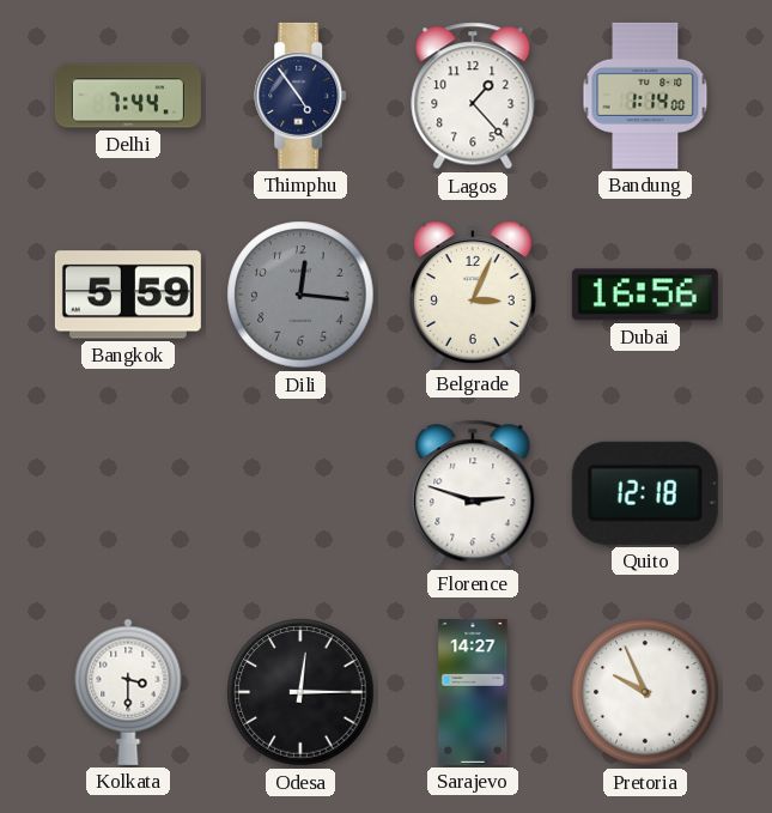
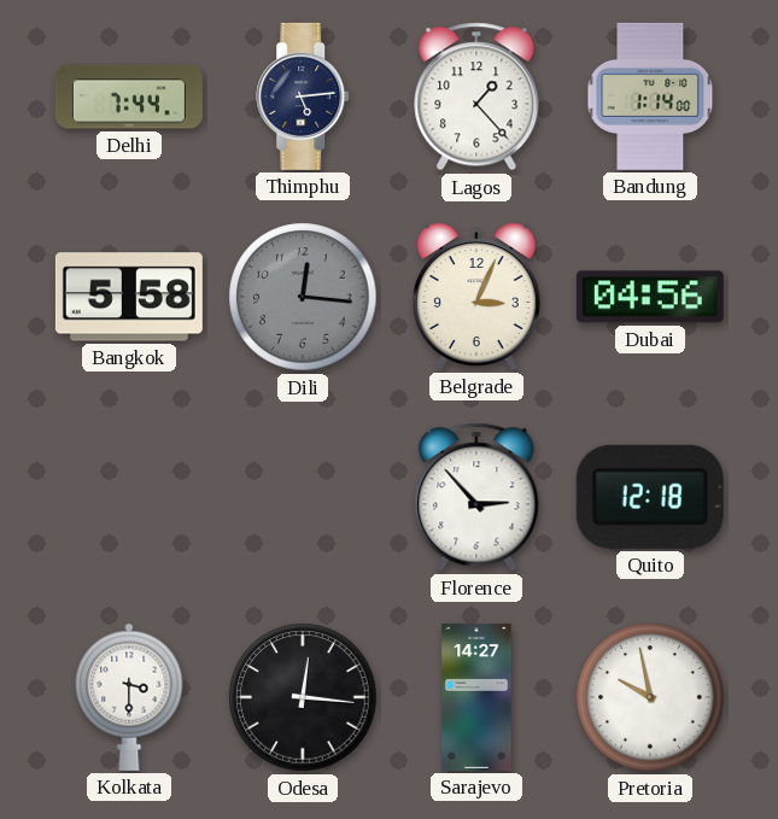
Thimphu: 4:54 -> 5:14
Bangkok: 5:59 -> 5:58
Dubai: 16:56 -> 04:56
Florence: 2:48 -> 2:53
Odesa: 12:15 -> 12:16
Pretoria: 9:56 -> 9:58
